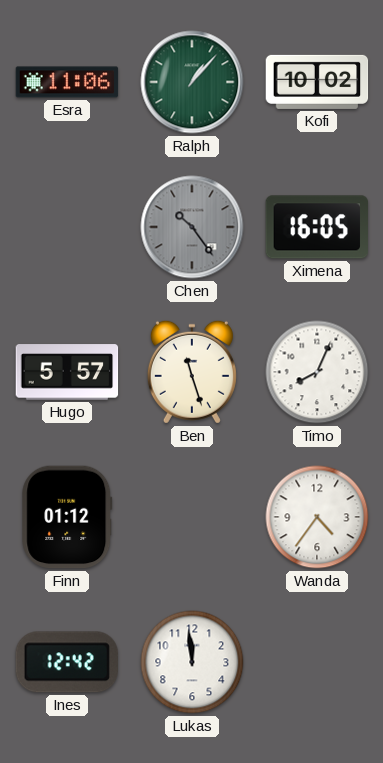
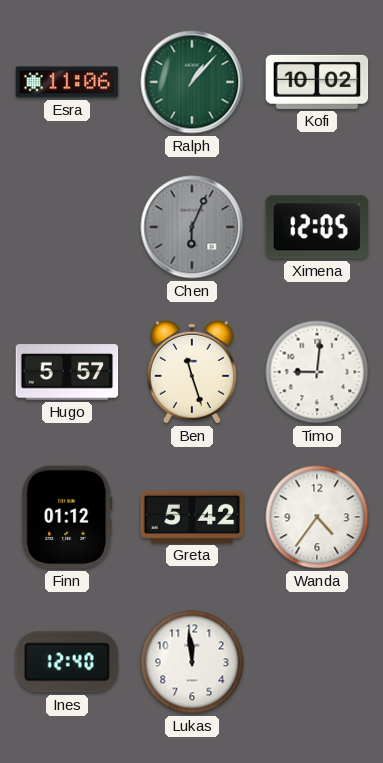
Chen: 10:24 -> 6:04
Ximena: 16:05 -> 12:05
Timo: 8:04 -> 9:01
Greta: none -> 5:42
Ines: 12:42 -> 12:40
